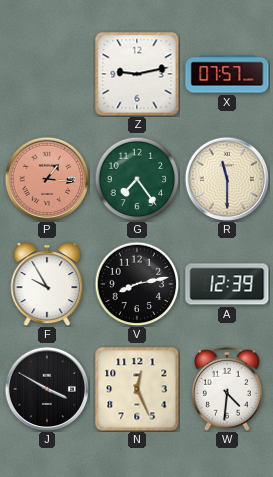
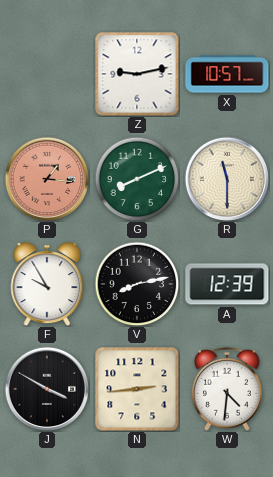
X: 07:57 -> 10:57
G: 7:24 -> 8:11
N: 12:26 -> 2:44
